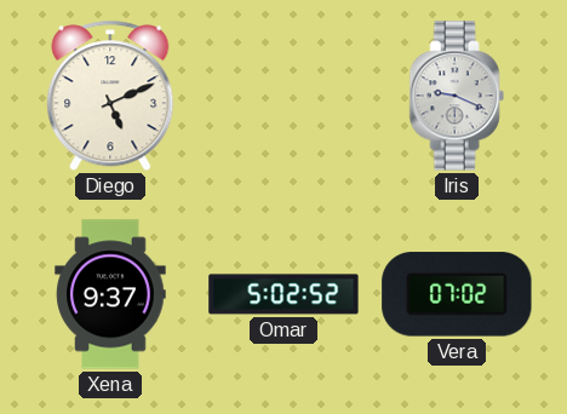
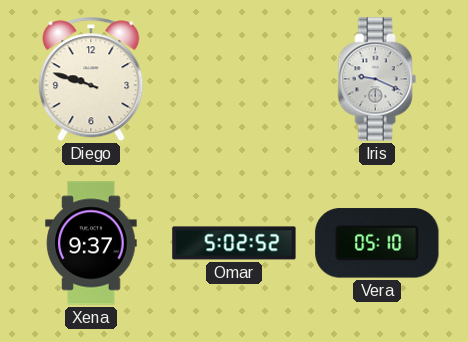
Diego: 5:11 -> 9:48
Vera: 07:02 -> 05:10
